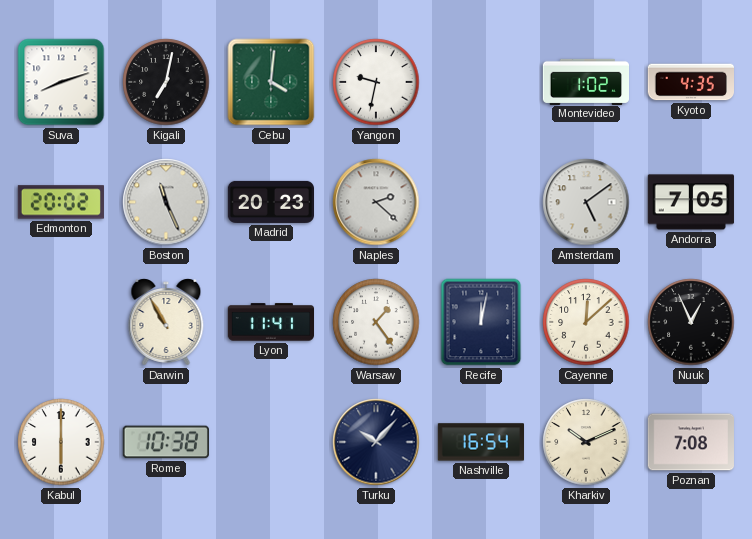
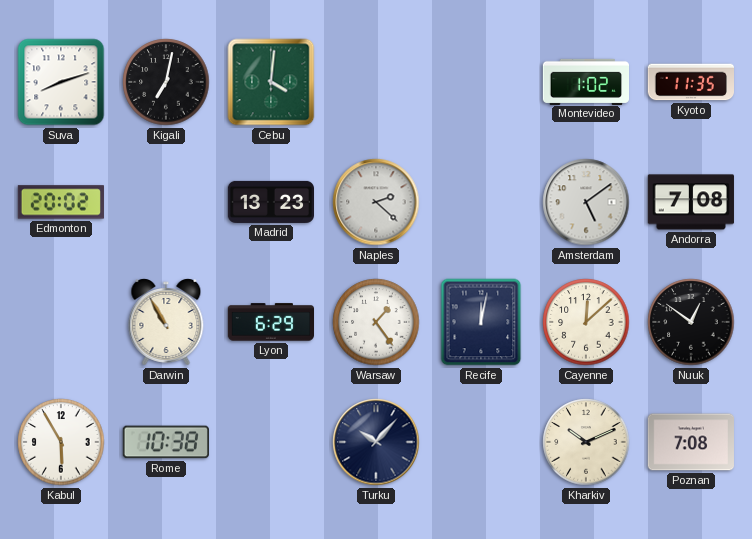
Yangon: 9:32 -> none
Kyoto: 4:35 -> 11:35
Boston: 11:26 -> none
Madrid: 20:23 -> 13:23
Andorra: 7:05 -> 7:08
Lyon: 11:41 -> 6:29
Nuuk: 12:56 -> 12:51
Kabul: 6:00 -> 5:55
Nashville: 16:54 -> none
